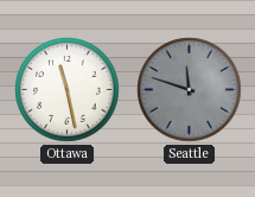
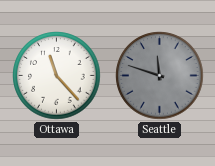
Ottawa: 11:28 -> 11:23
